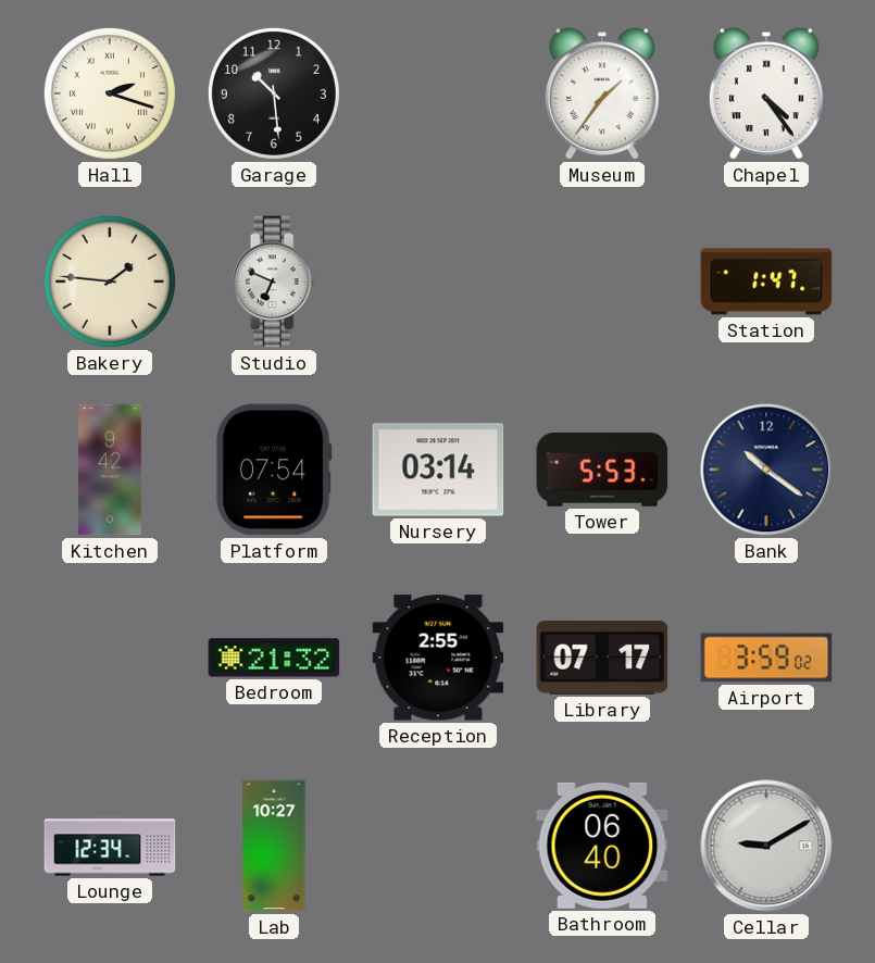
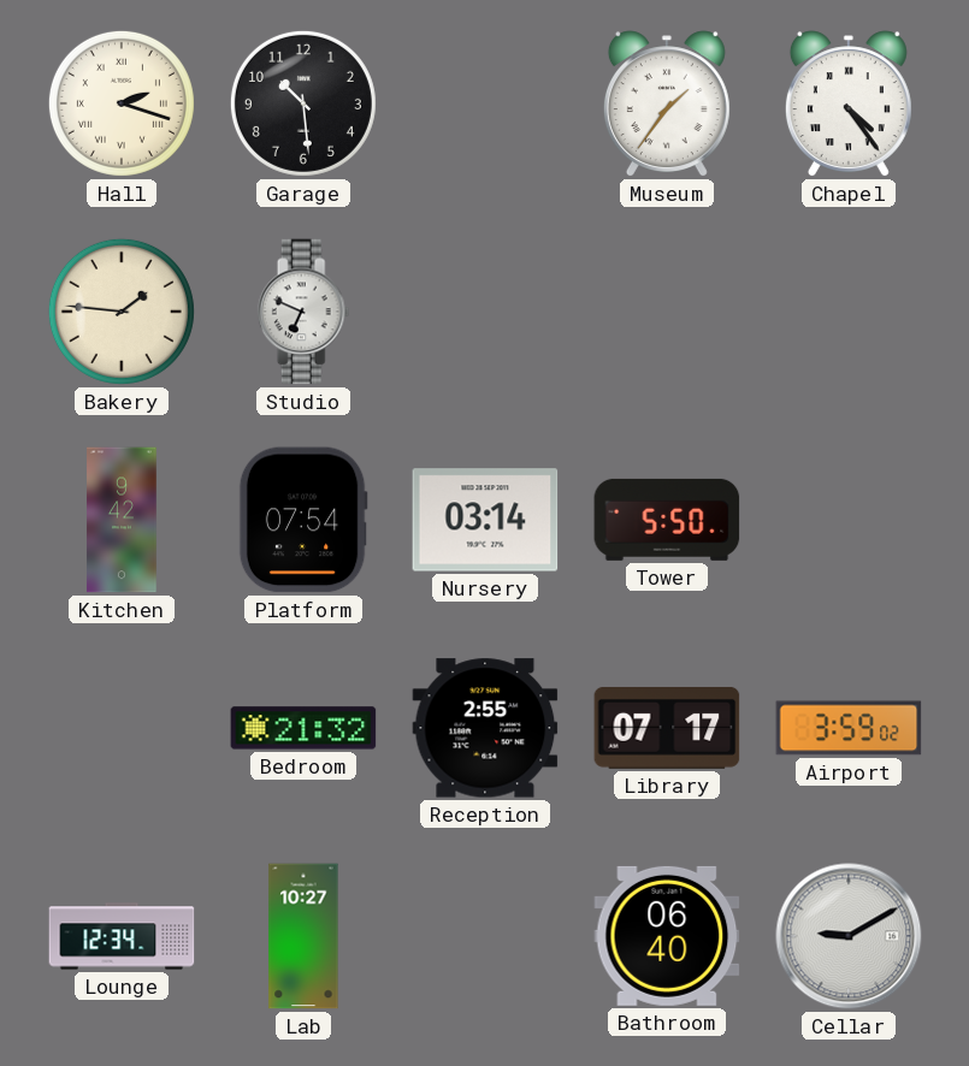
Station: 1:47 -> none
Tower: 5:53 -> 5:50
Bank: 10:21 -> none
